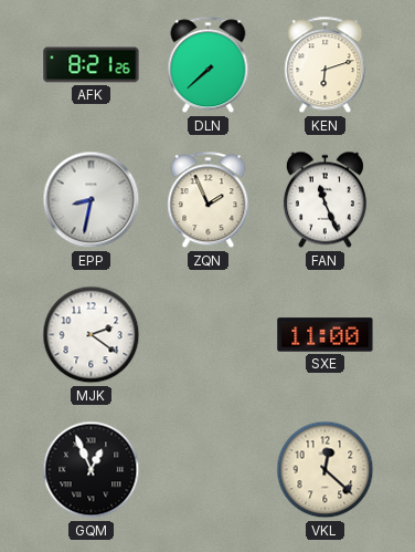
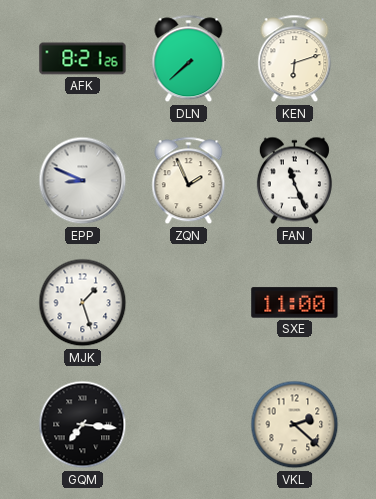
EPP: 8:32 -> 8:49
MJK: 2:21 -> 1:27
GQM: 12:56 -> 7:16
VKL: 12:22 -> 2:22
